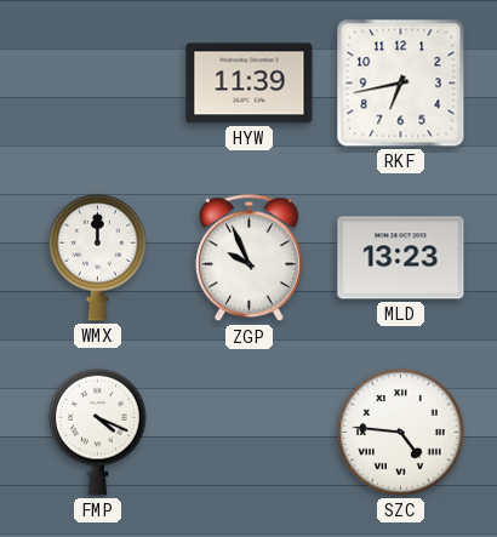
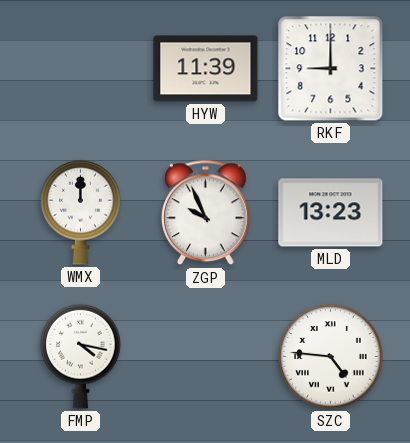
RKF: 6:43 -> 9:00
FMP: 4:19 -> 4:17
